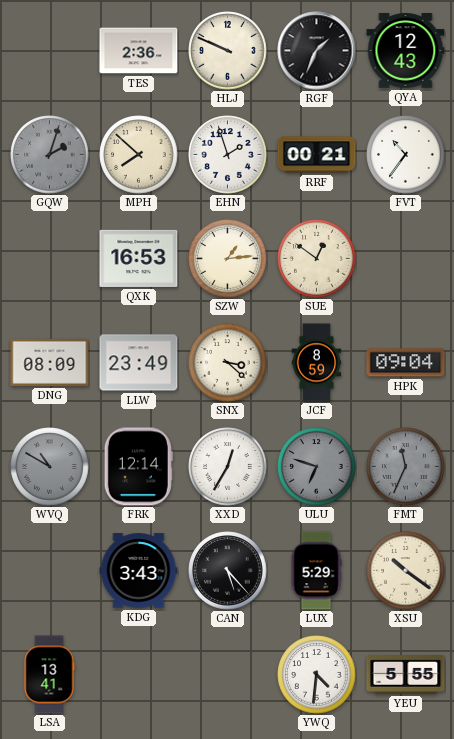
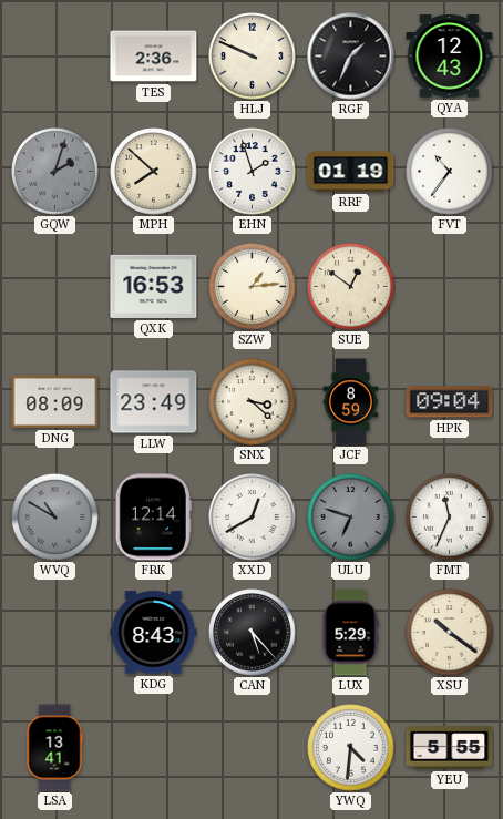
RRF: 00:21 -> 01:19
XXD: 12:35 -> 12:40
FMT dial: grey -> white
KDG: 3:43 -> 8:43
